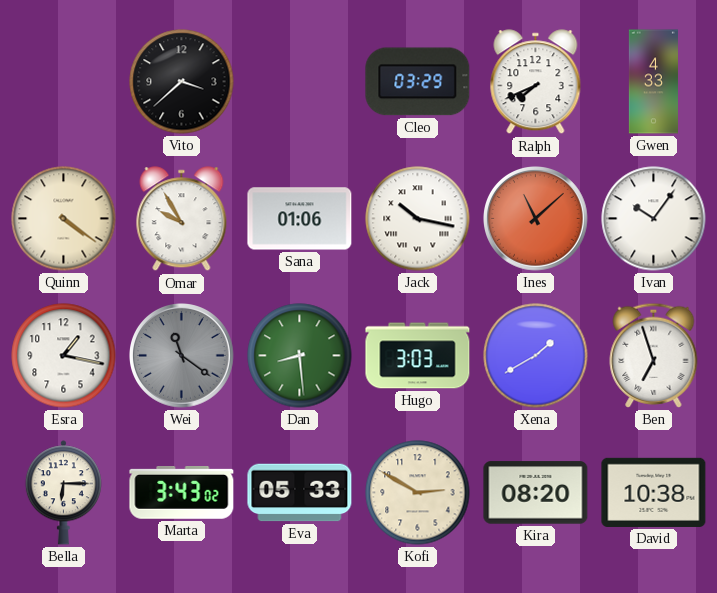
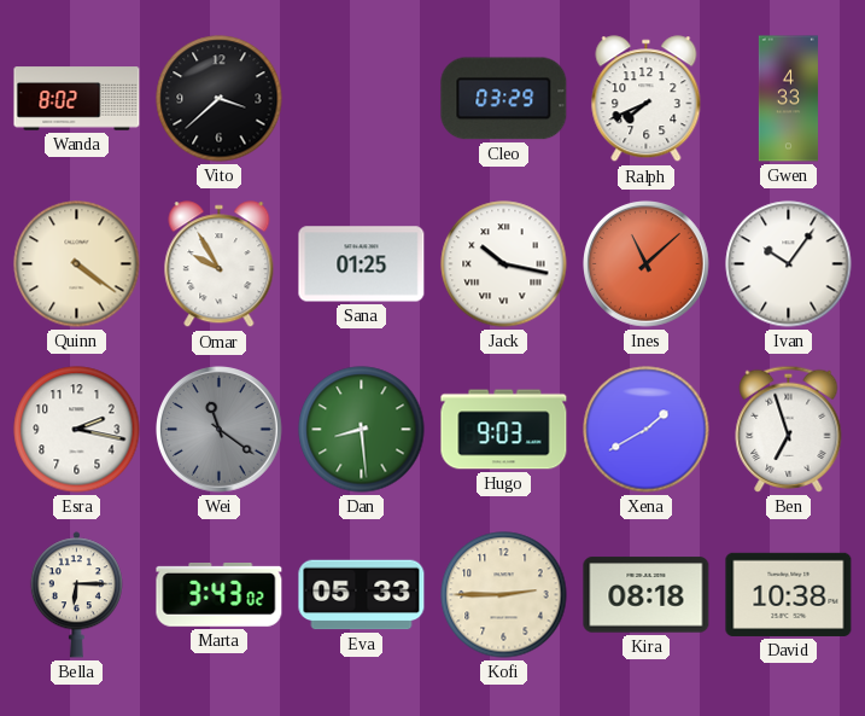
Wanda: none -> 8:02
Sana: 01:06 -> 01:25
Esra: 1:17 -> 2:17
Hugo: 3:03 -> 9:03
Kofi: 2:50 -> 2:45
Kira: 08:20 -> 08:18
